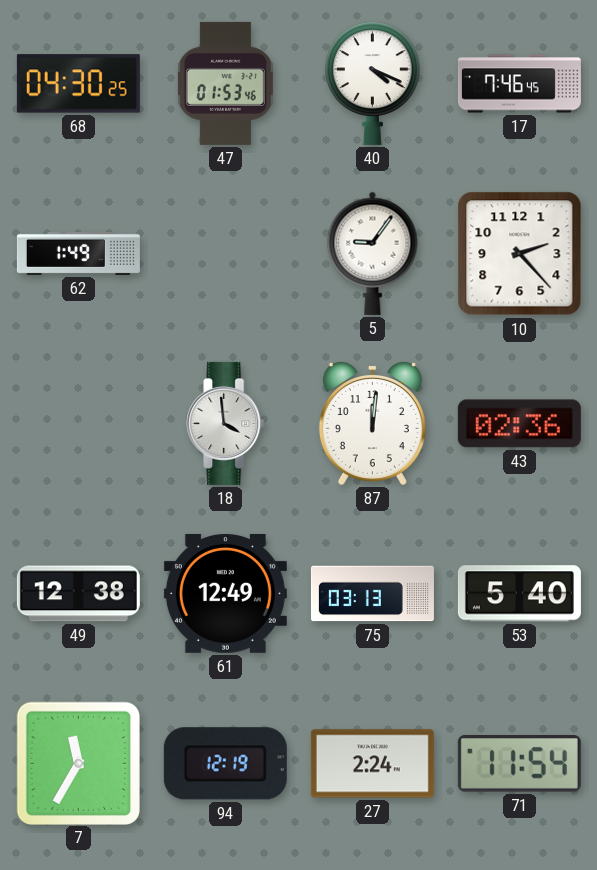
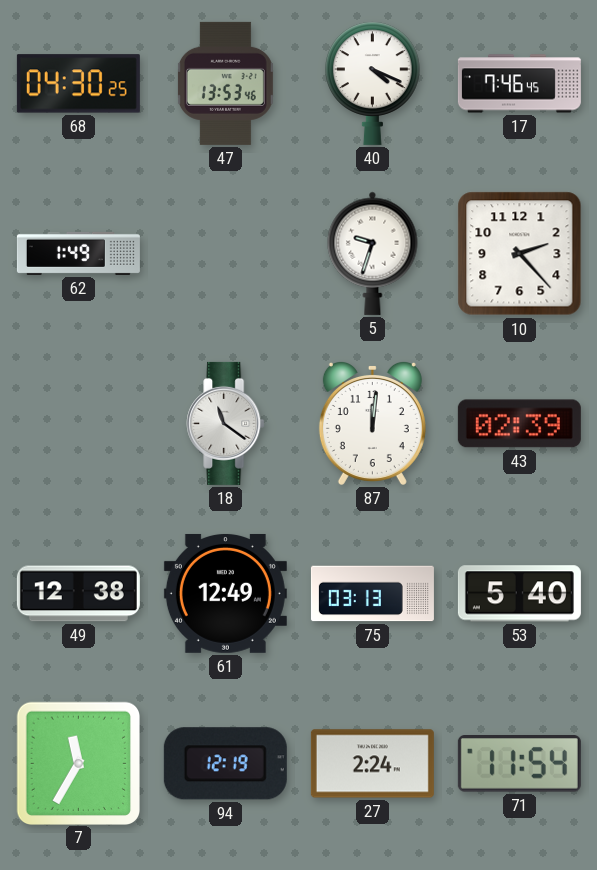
47: 01:53 -> 13:53
5: 9:06 -> 9:33
18: 3:59 -> 11:21
43: 02:36 -> 02:39
